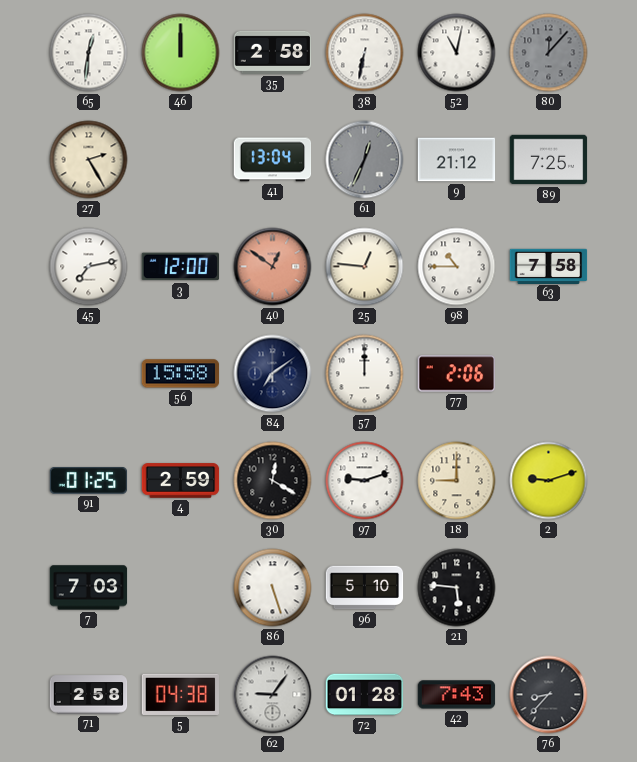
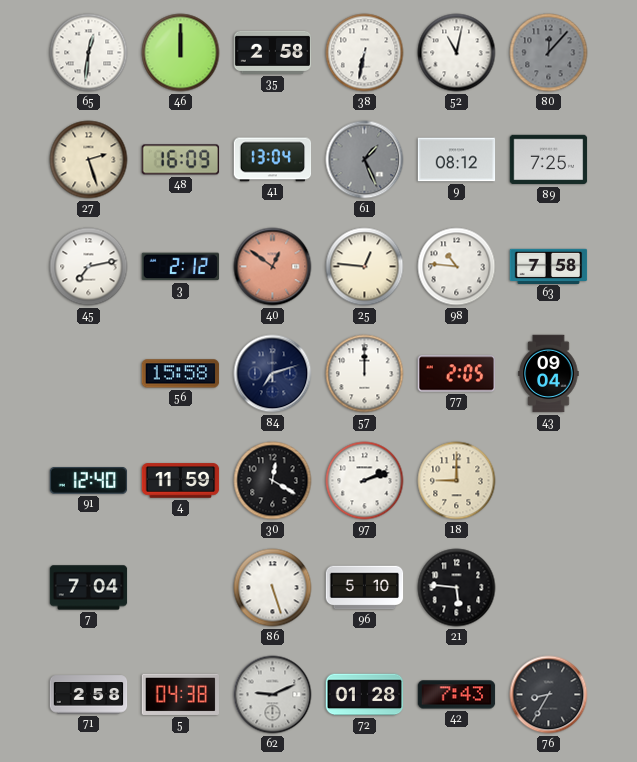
27: 2:25 -> 2:27
48: none -> 16:09
61: 12:34 -> 1:26
9: 21:12 -> 08:12
3: 12:00 -> 2:12
98: 10:45 -> 10:46
84: 7:09 -> 7:12
77: 2:06 -> 2:05
43: none -> 09:04
91: 01:25 -> 12:40
4: 2:59 -> 11:59
97: 9:12 -> 2:12
2: 9:12 -> none
7: 7:03 -> 7:04
62: 9:06 -> 9:11
76: 8:37 -> 8:35
